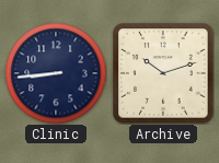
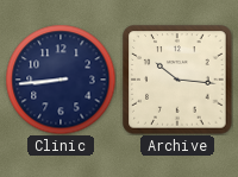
Archive: 10:12 -> 10:16
